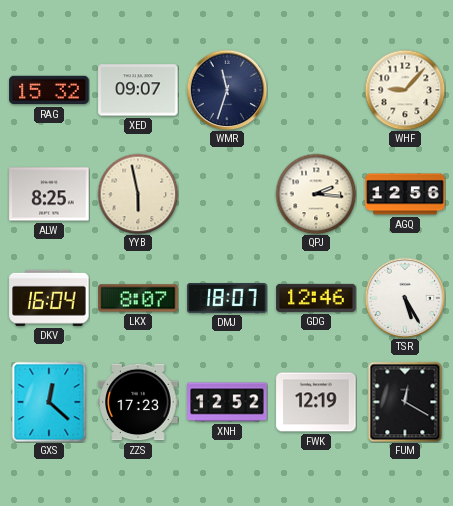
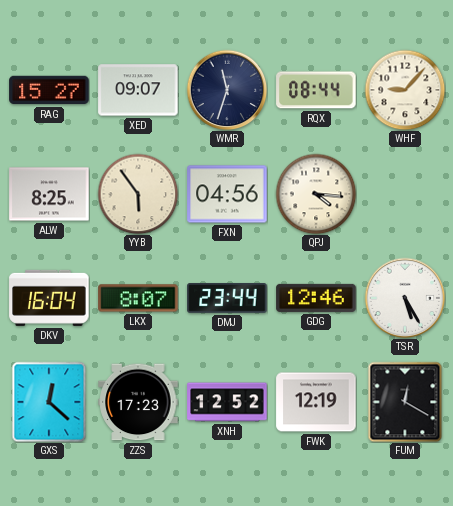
RAG: 15:32 -> 15:27
RQX: none -> 08:44
YYB: 5:58 -> 5:54
FXN: none -> 04:56
QPJ: 2:16 -> 4:16
AGQ: 12:56 -> none
DMJ: 18:07 -> 23:44
